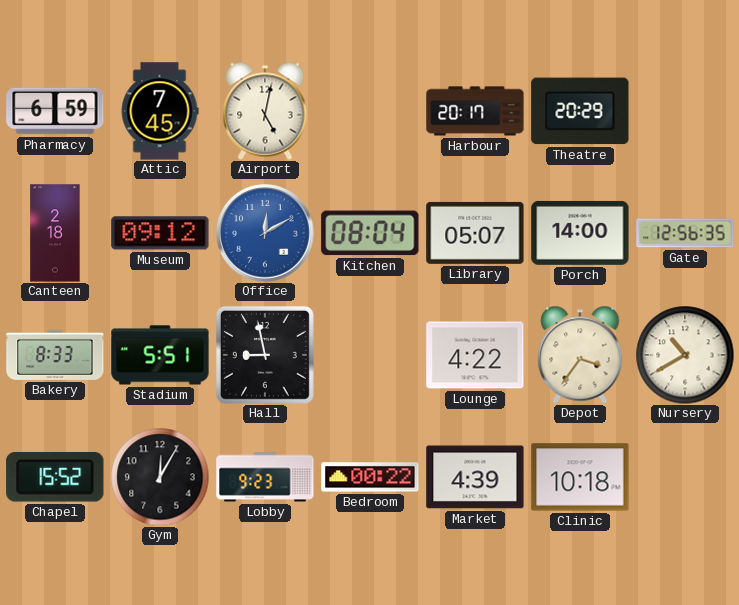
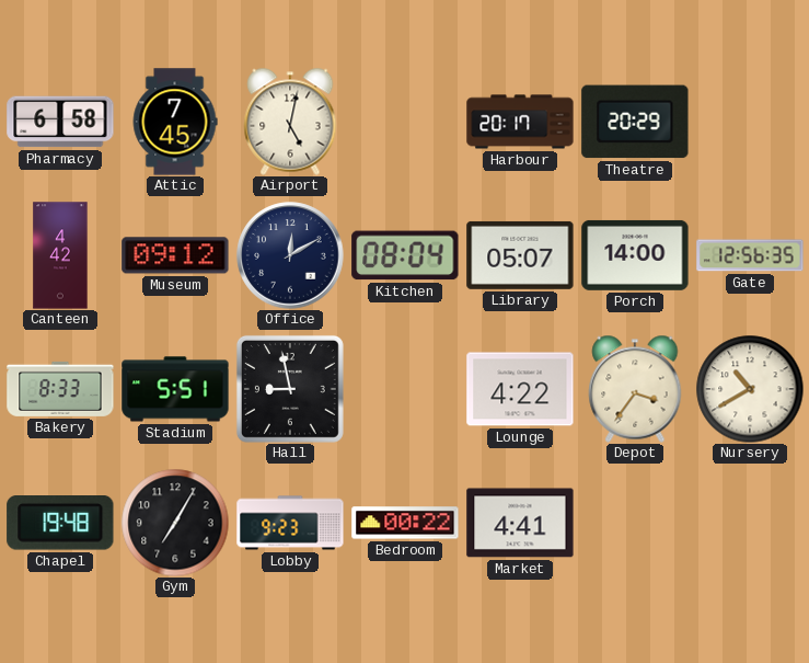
Pharmacy: 6:59 -> 6:58
Canteen: 2:18 -> 4:42
Office dial: blue -> navy
Chapel: 15:52 -> 19:48
Gym: 12:05 -> 7:05
Market: 4:39 -> 4:41
Clinic: 10:18 -> none
